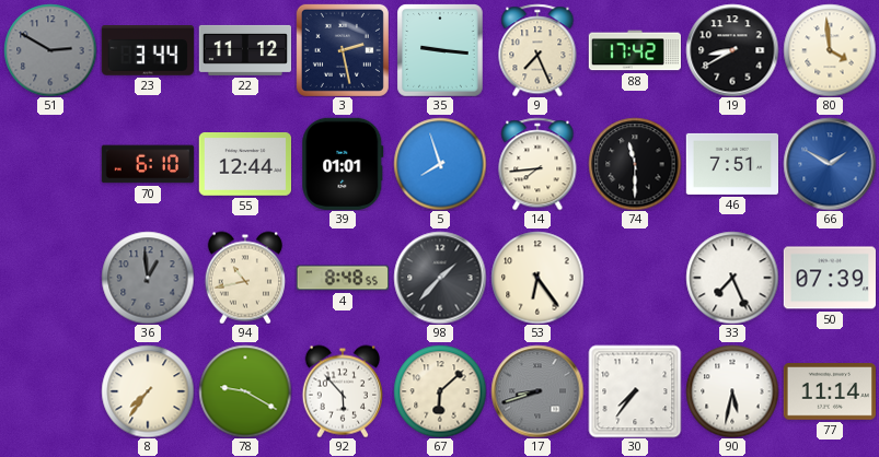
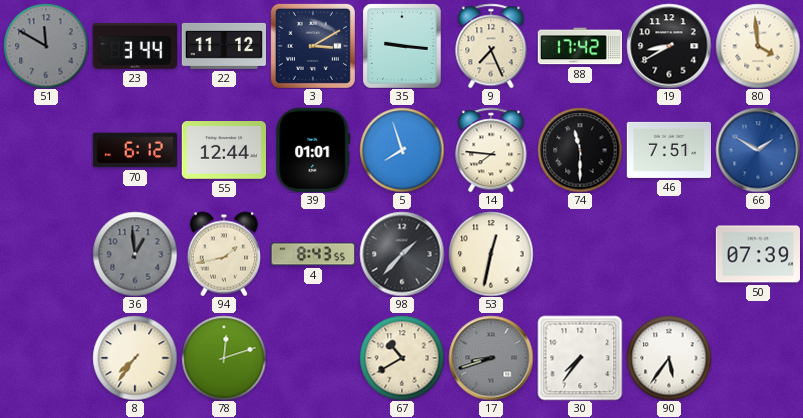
51: 2:50 -> 11:50
3: 2:28 -> 3:10
70: 6:10 -> 6:12
14: 7:44 -> 7:46
94: 10:43 -> 1:43
4: 8:48 -> 8:43
53: 6:24 -> 12:32
33: 7:26 -> none
78: 9:20 -> 12:12
92: 5:53 -> none
67: 6:08 -> 10:40
90: 5:32 -> 5:36
77: 11:14 -> none
